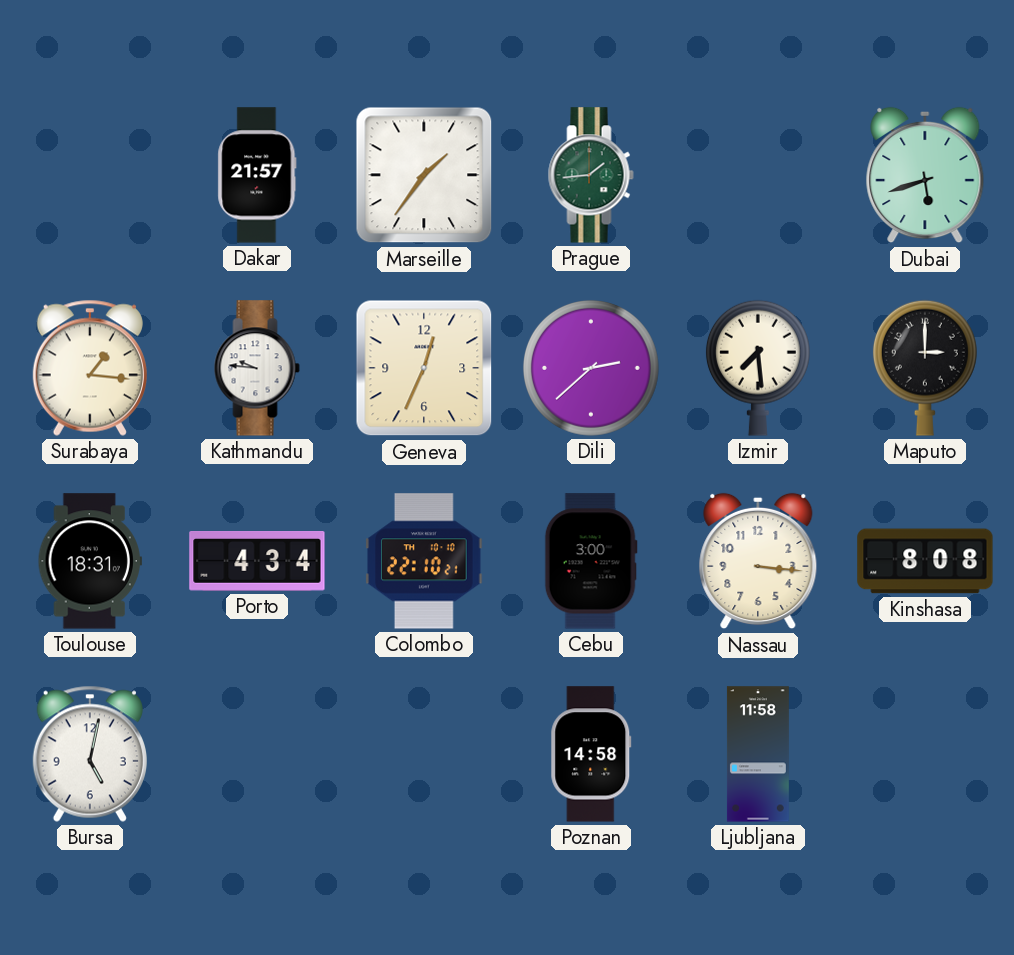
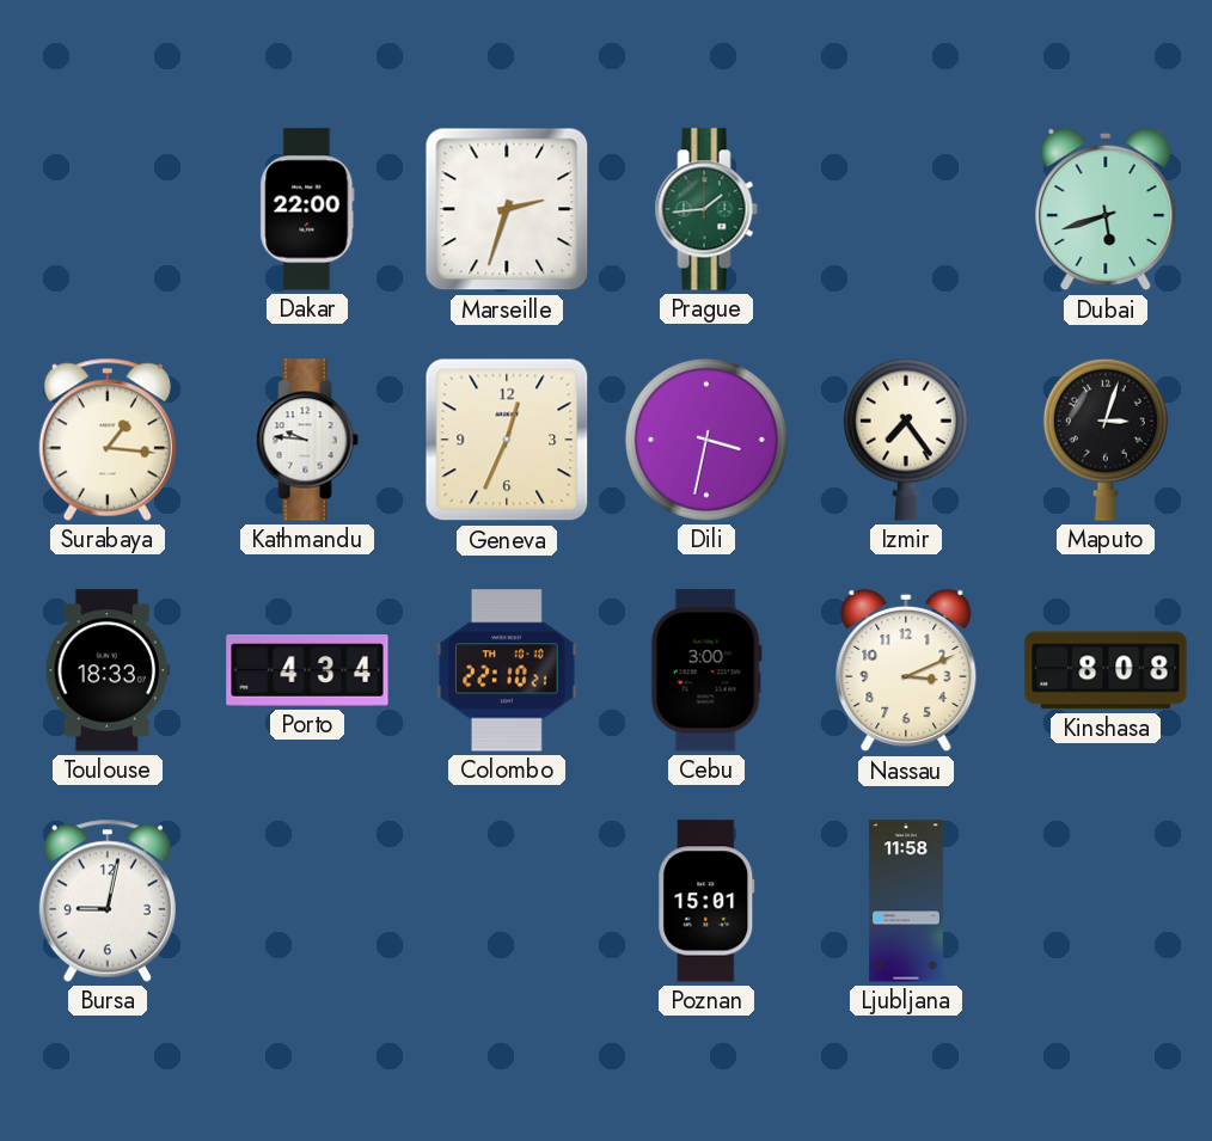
Dakar: 21:57 -> 22:00
Marseille: 1:36 -> 2:33
Dili: 2:38 -> 3:32
Izmir: 7:29 -> 7:24
Maputo: 3:00 -> 3:03
Toulouse: 18:31 -> 18:33
Nassau: 3:16 -> 3:11
Bursa: 5:02 -> 9:02
Poznan: 14:58 -> 15:01
